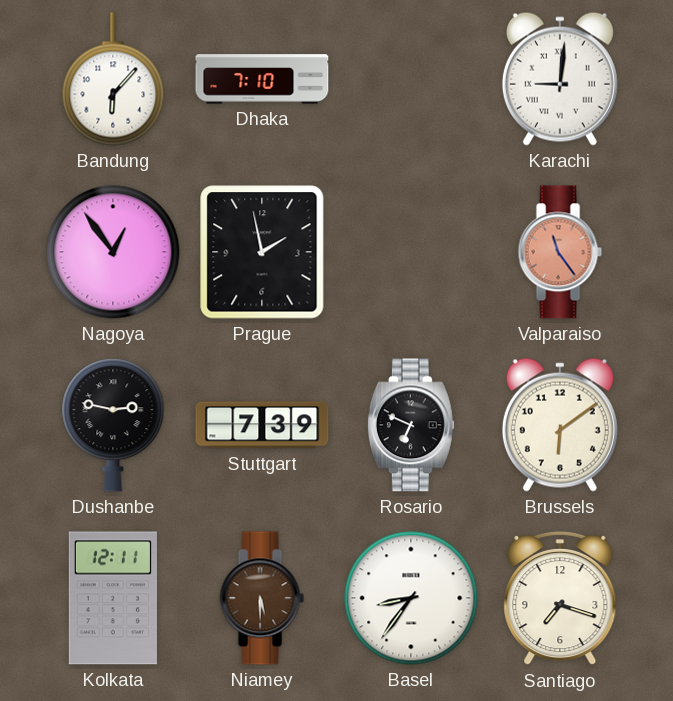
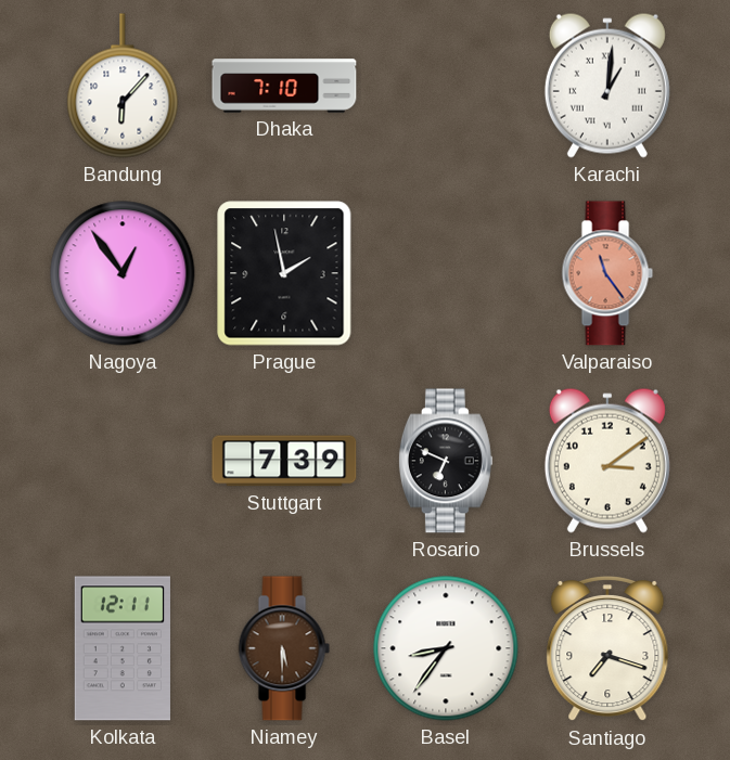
Karachi: 9:01 -> 1:01
Dushanbe: 2:47 -> none
Brussels: 6:09 -> 3:09
